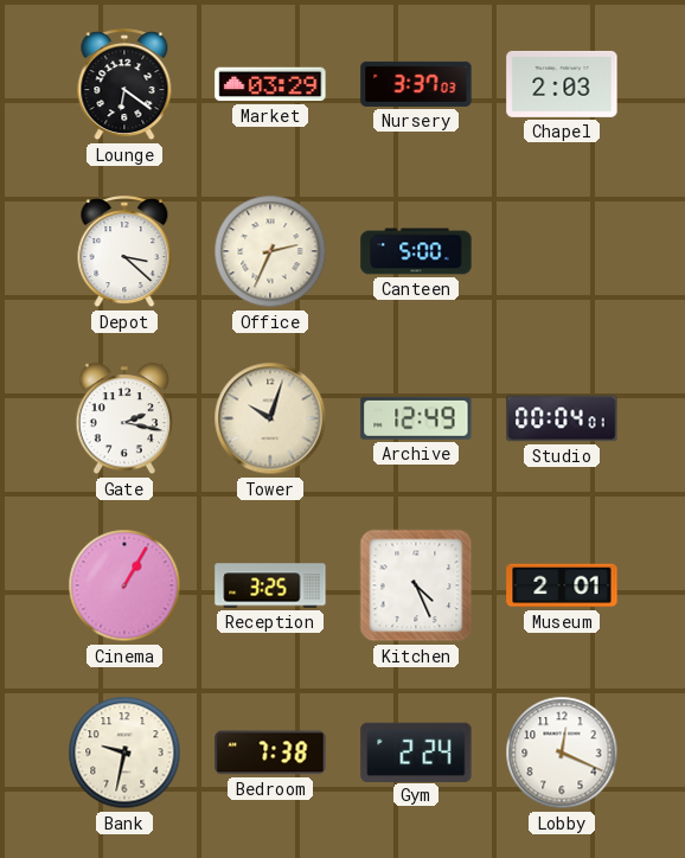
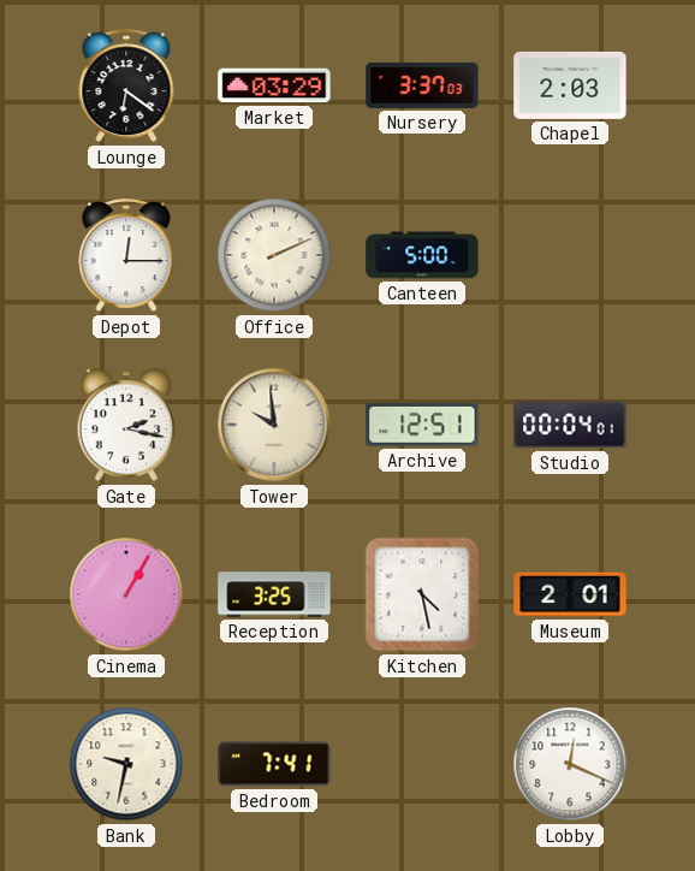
Depot: 3:22 -> 12:15
Office: 2:34 -> 2:11
Tower: 10:03 -> 9:59
Archive: 12:49 -> 12:51
Kitchen: 4:26 -> 4:28
Bedroom: 7:38 -> 7:41
Gym: 2:24 -> none
